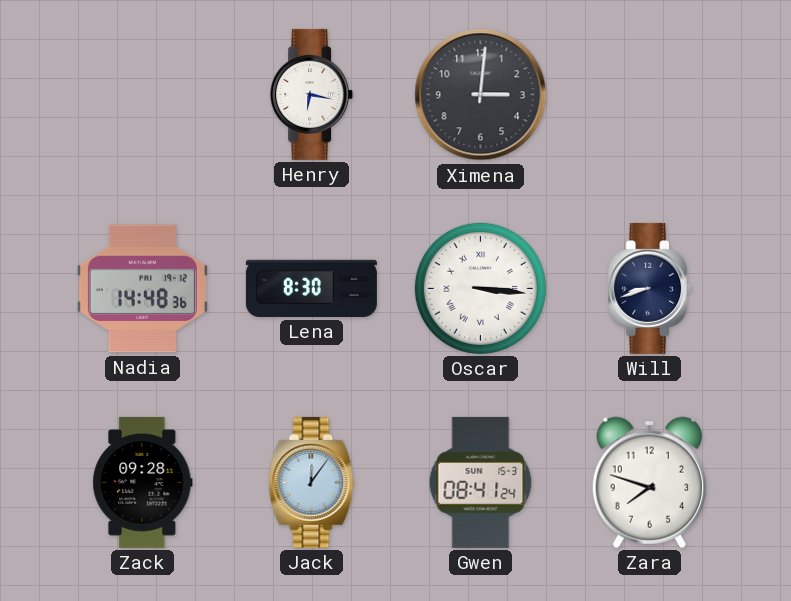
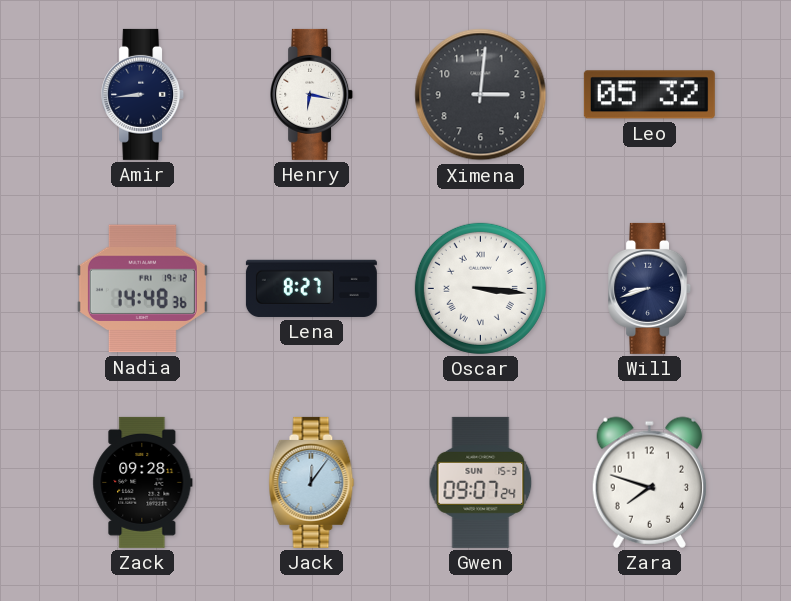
Amir: none -> 8:44
Leo: none -> 05:32
Lena: 8:30 -> 8:27
Gwen: 08:41 -> 09:07
